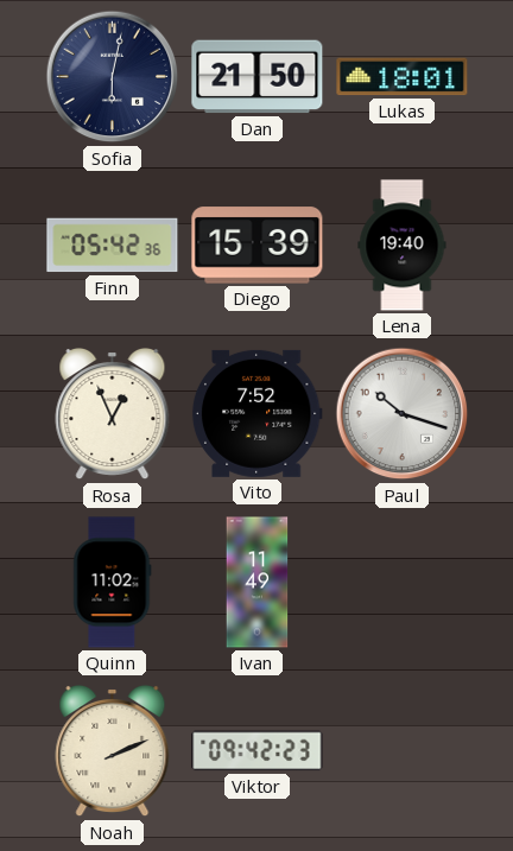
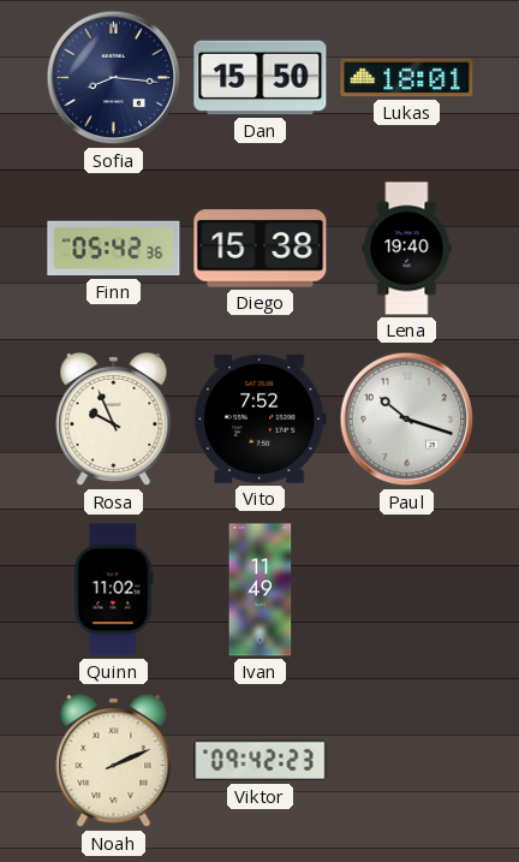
Sofia: 6:02 -> 8:16
Dan: 21:50 -> 15:50
Diego: 15:39 -> 15:38
Rosa: 12:56 -> 9:56
